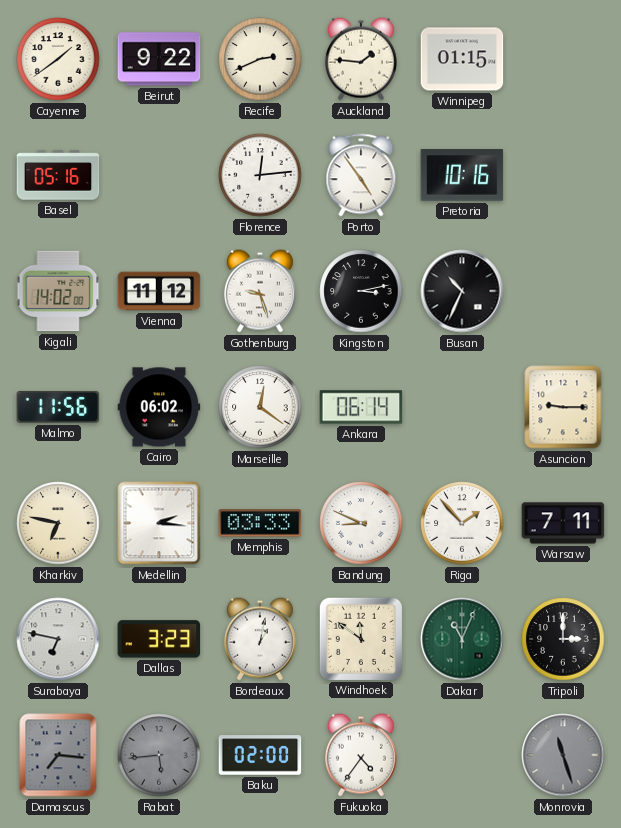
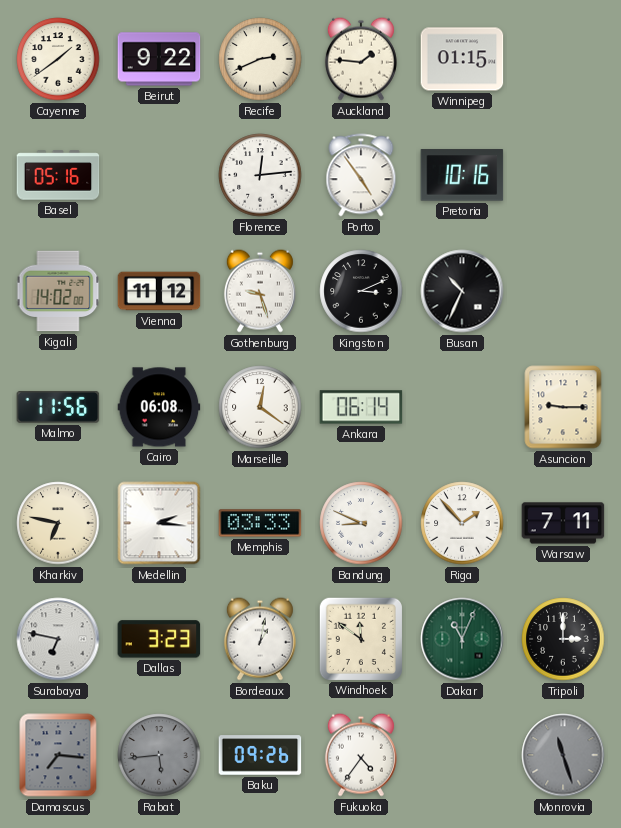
Kingston: 3:13 -> 3:11
Cairo: 06:02 -> 06:08
Baku: 02:00 -> 09:26
